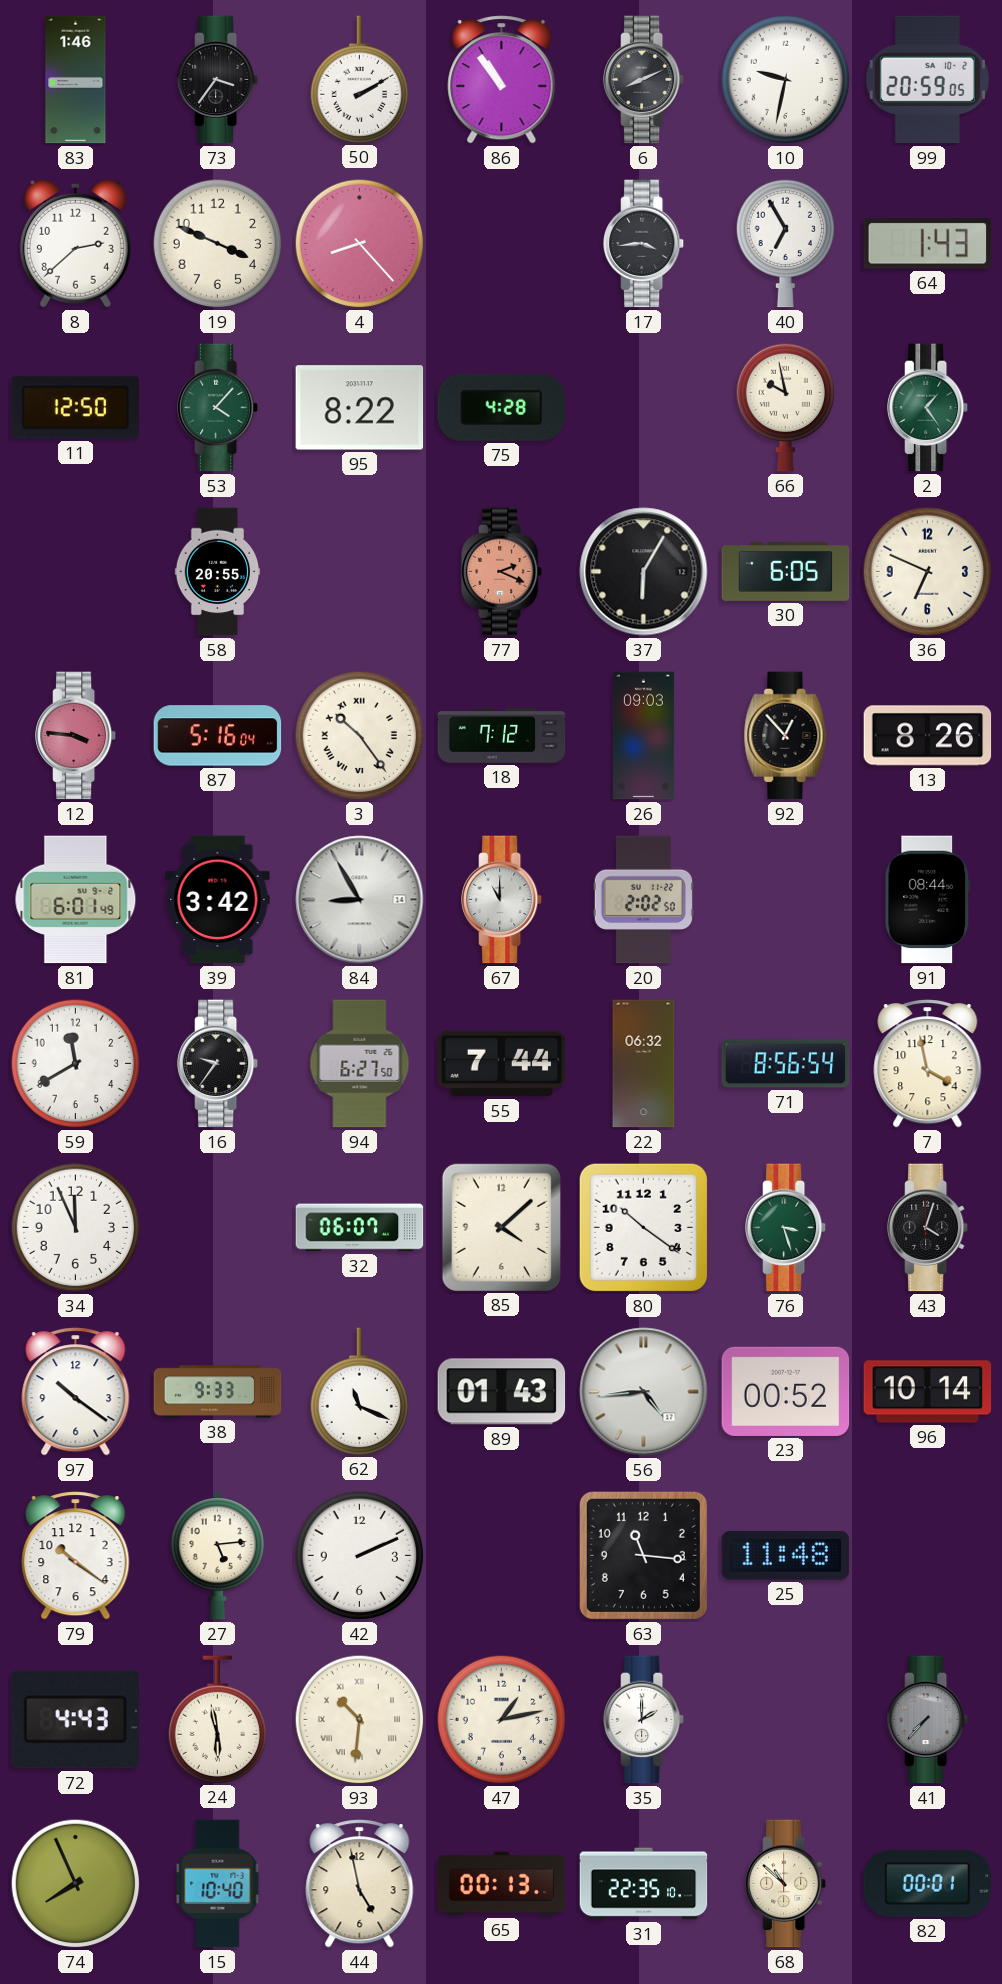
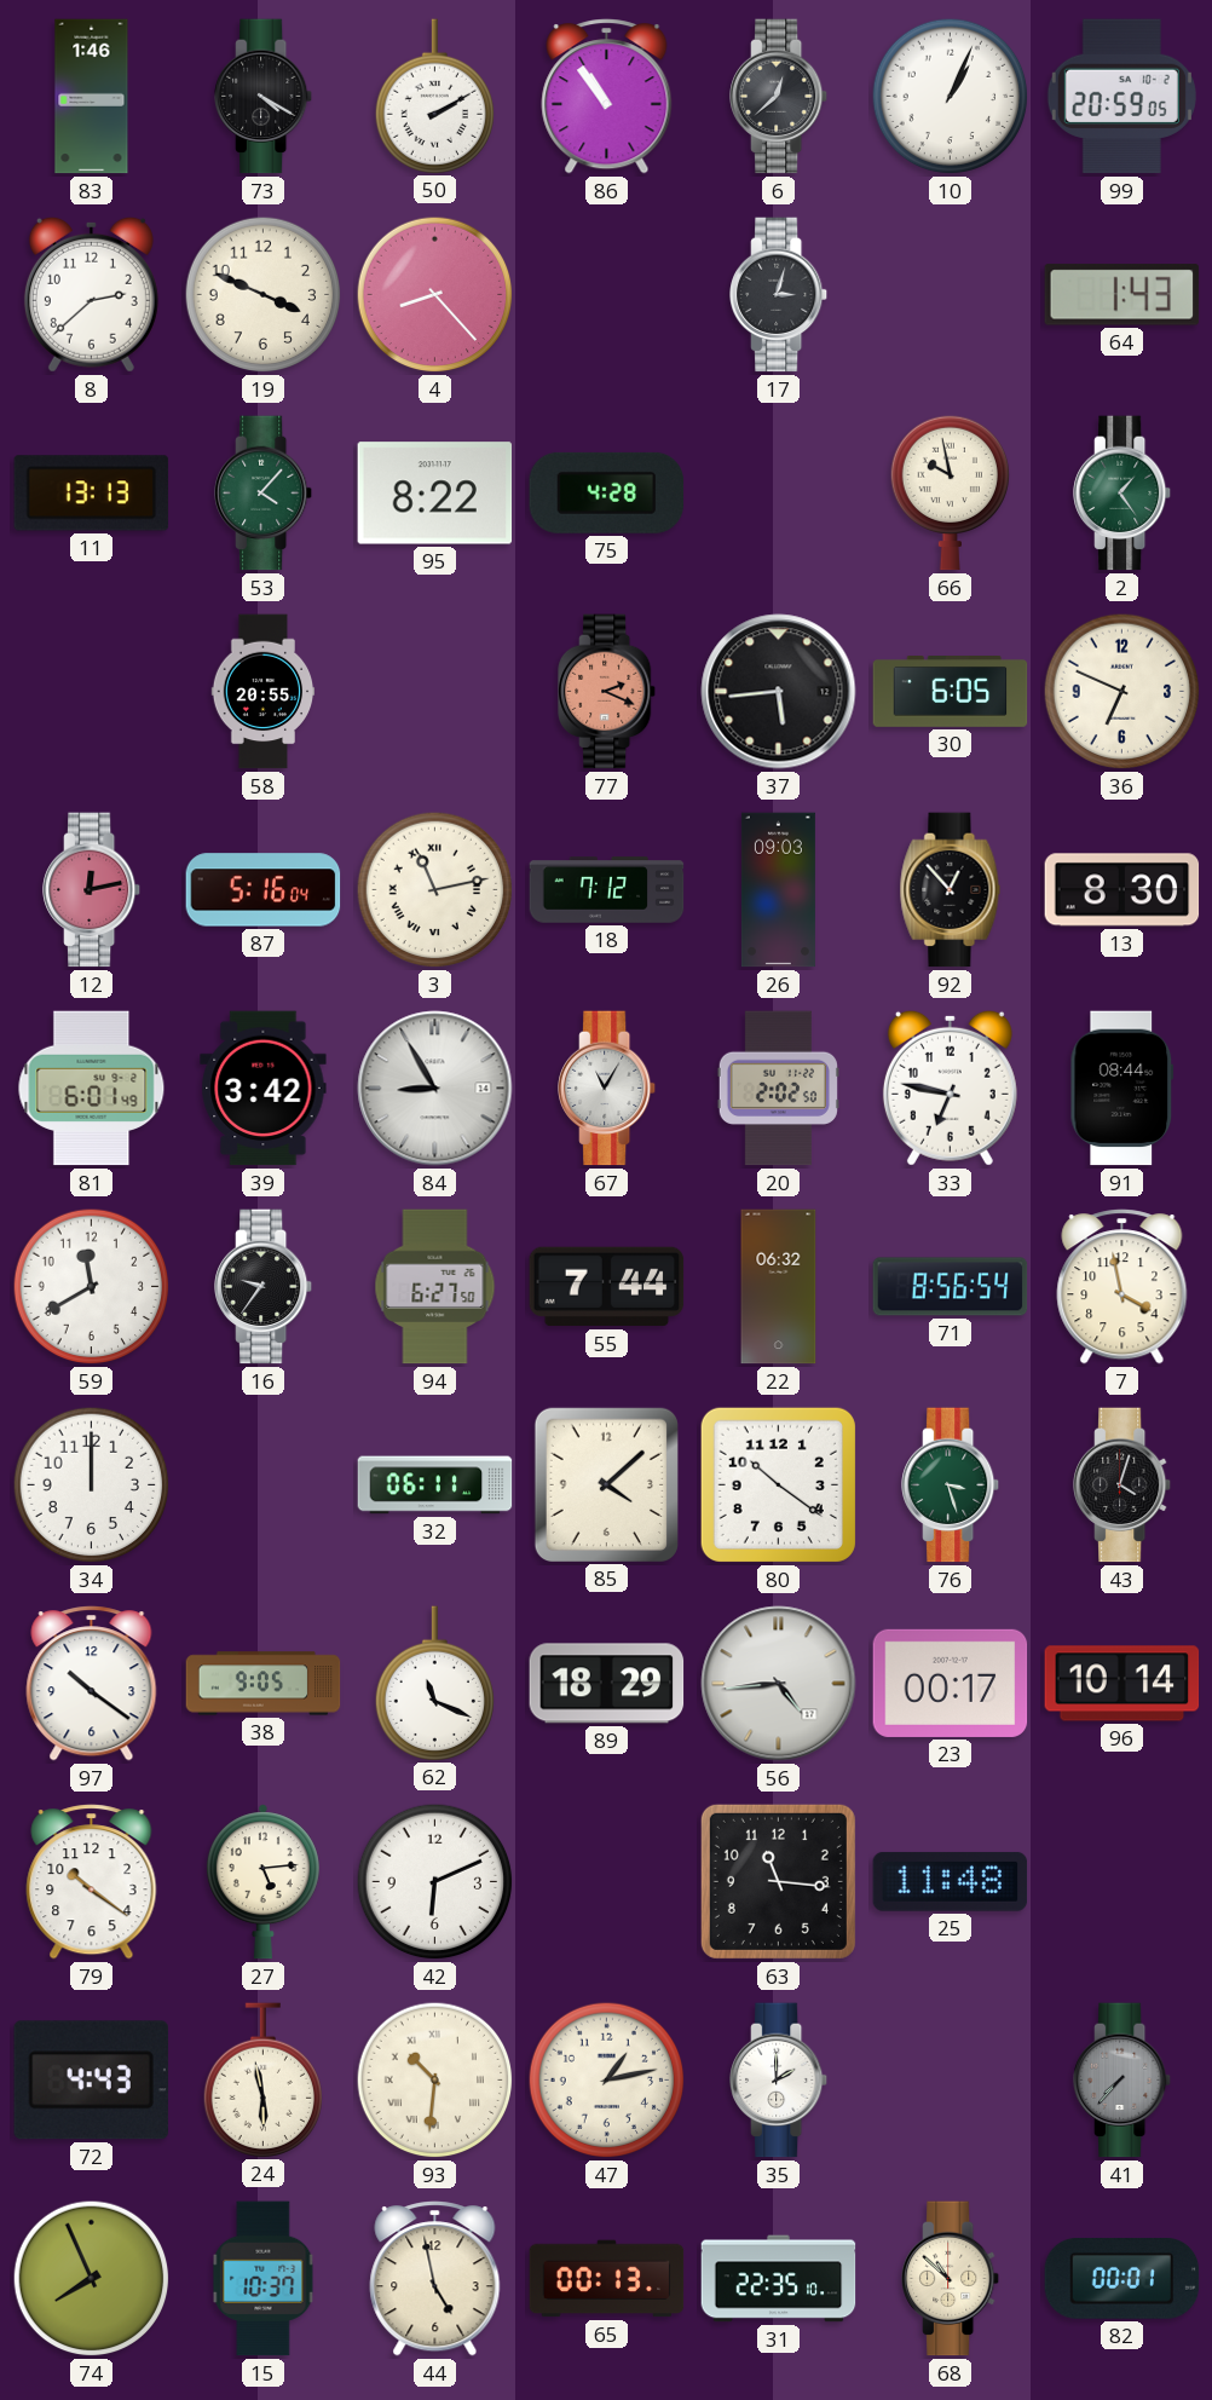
73: 3:36 -> 4:20
6: 8:11 -> 12:38
10: 9:32 -> 1:04
17: 3:44 -> 3:03
40: 6:55 -> none
11: 12:50 -> 13:13
37: 6:05 -> 5:44
12: 3:46 -> 12:13
3: 10:24 -> 11:13
13: 8:26 -> 8:30
67: 11:00 -> 11:05
33: none -> 6:47
34: 11:56 -> 12:00
32: 06:07 -> 06:11
38: 9:33 -> 9:05
89: 01:43 -> 18:29
23: 00:52 -> 00:17
42: 2:11 -> 6:11
15: 10:40 -> 10:37
